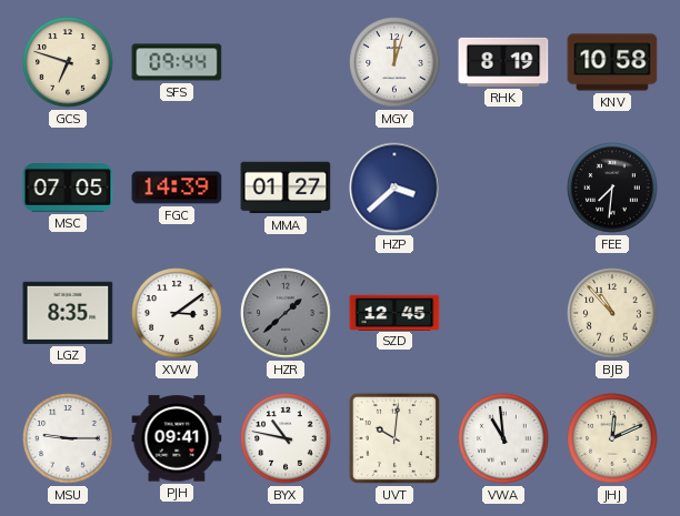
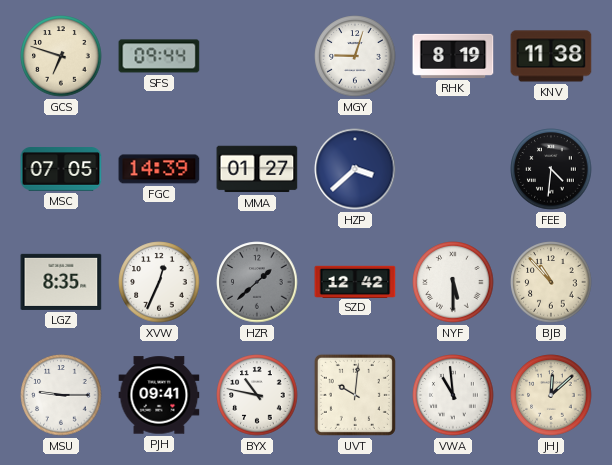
MGY: 12:03 -> 9:03
KNV: 10:58 -> 11:38
FEE: 7:31 -> 4:31
XVW: 3:09 -> 12:34
SZD: 12:45 -> 12:42
NYF: none -> 5:30
JHJ: 12:11 -> 12:08
